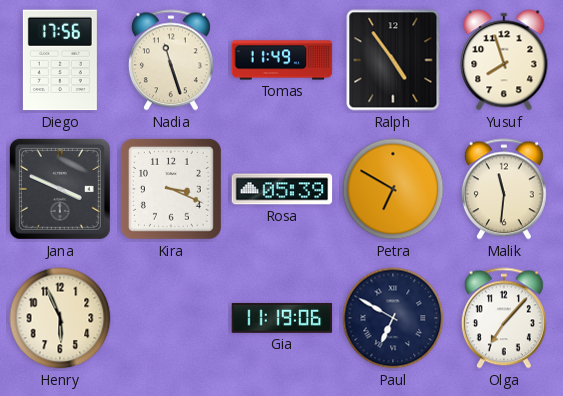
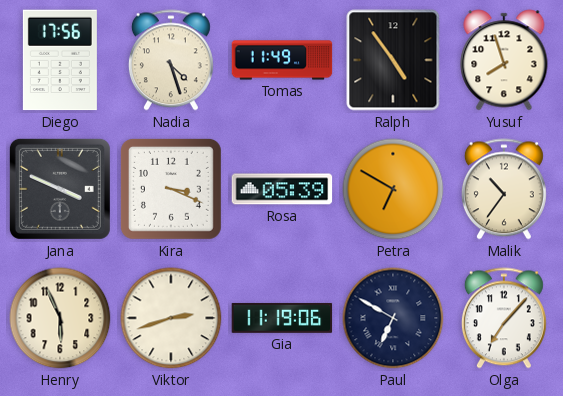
Nadia: 11:27 -> 4:27
Malik: 11:31 -> 10:36
Viktor: none -> 2:42
